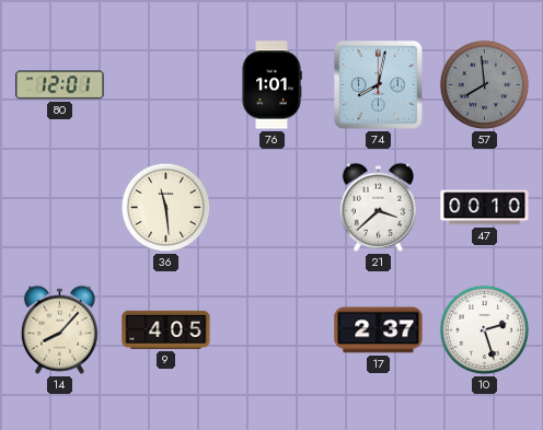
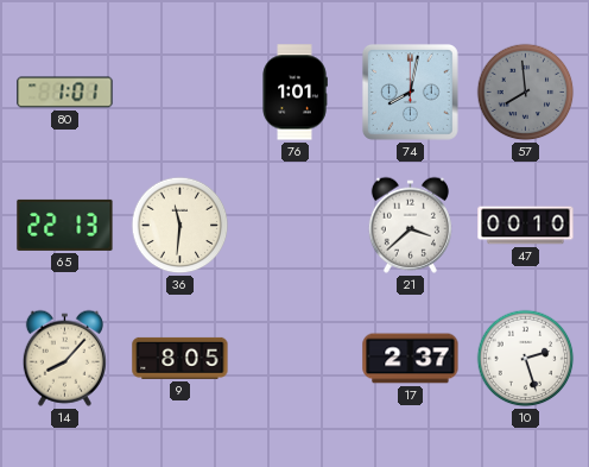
80: 12:01 -> 1:01
65: none -> 22:13
36: 11:29 -> 11:31
9: 4:05 -> 8:05
